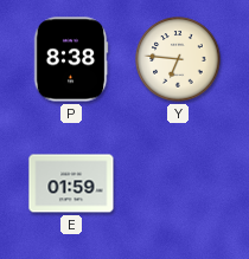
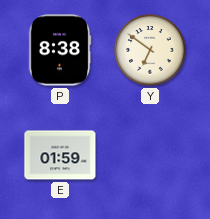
Y: 6:46 -> 6:51
